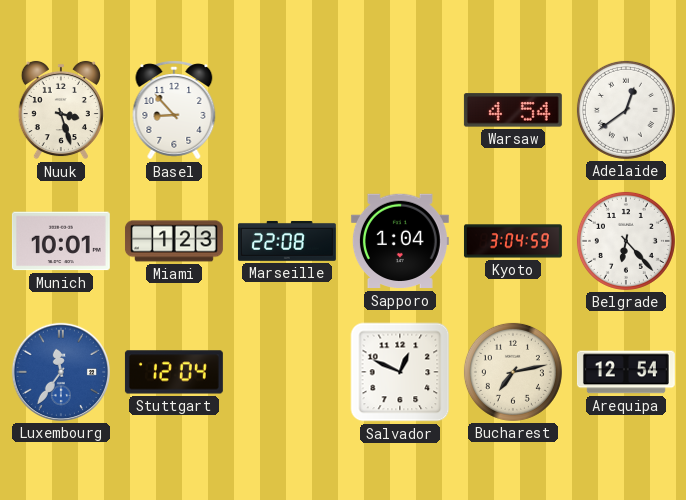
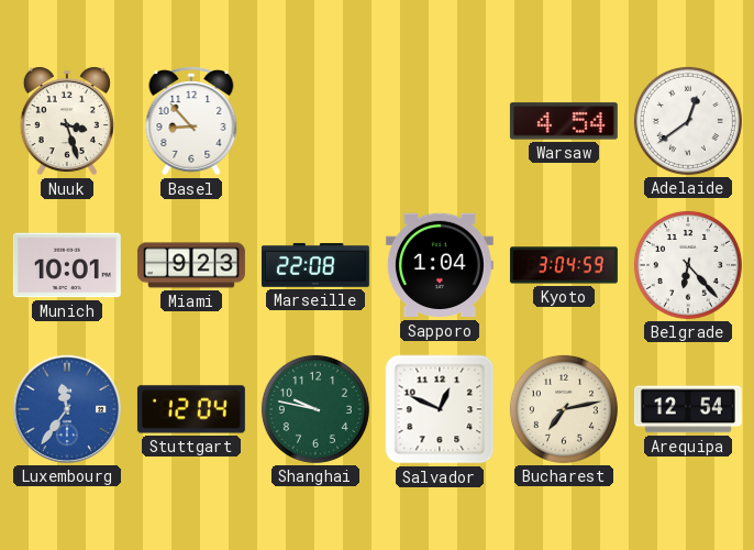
Miami: 1:23 -> 9:23
Shanghai: none -> 9:47
